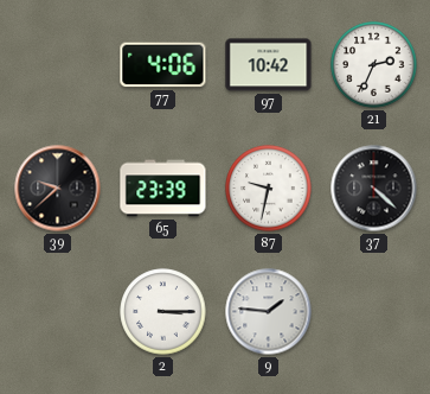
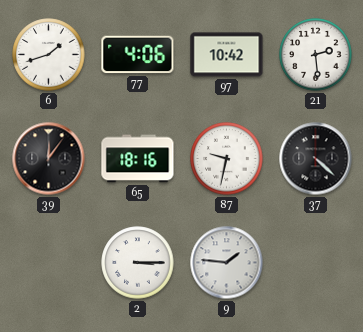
6: none -> 1:42
21: 2:34 -> 2:29
39: 9:38 -> 12:06
65: 23:39 -> 18:16
